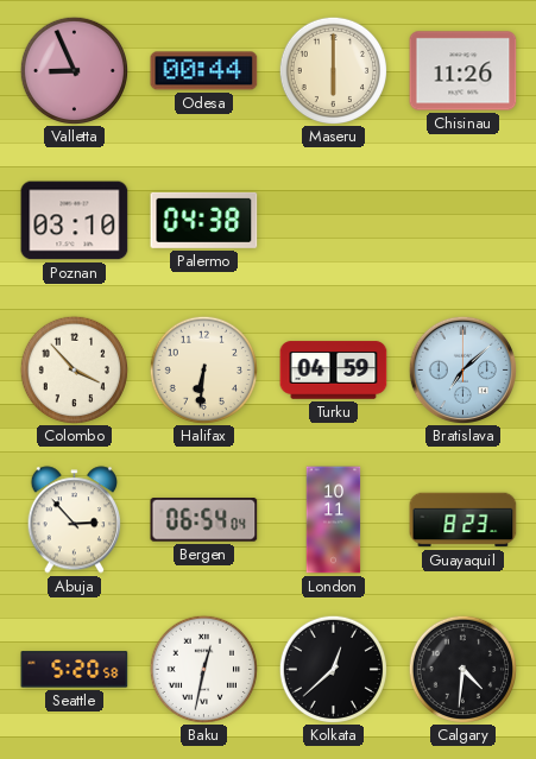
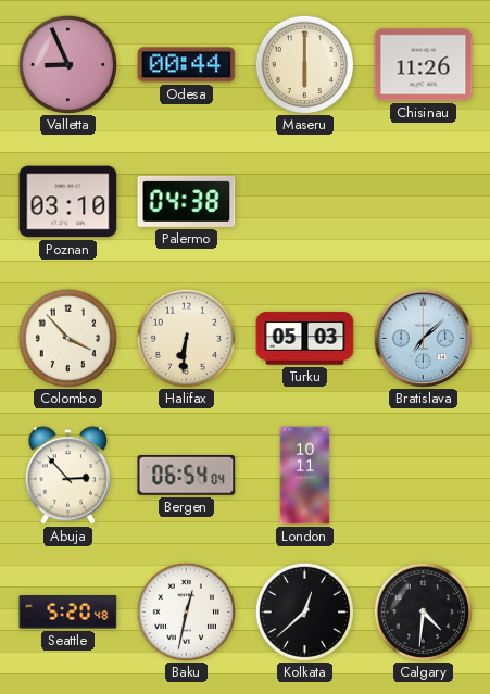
Turku: 04:59 -> 05:03
Guayaquil: 8:23 -> none
Seattle: 5:20:58 -> 5:20:48
